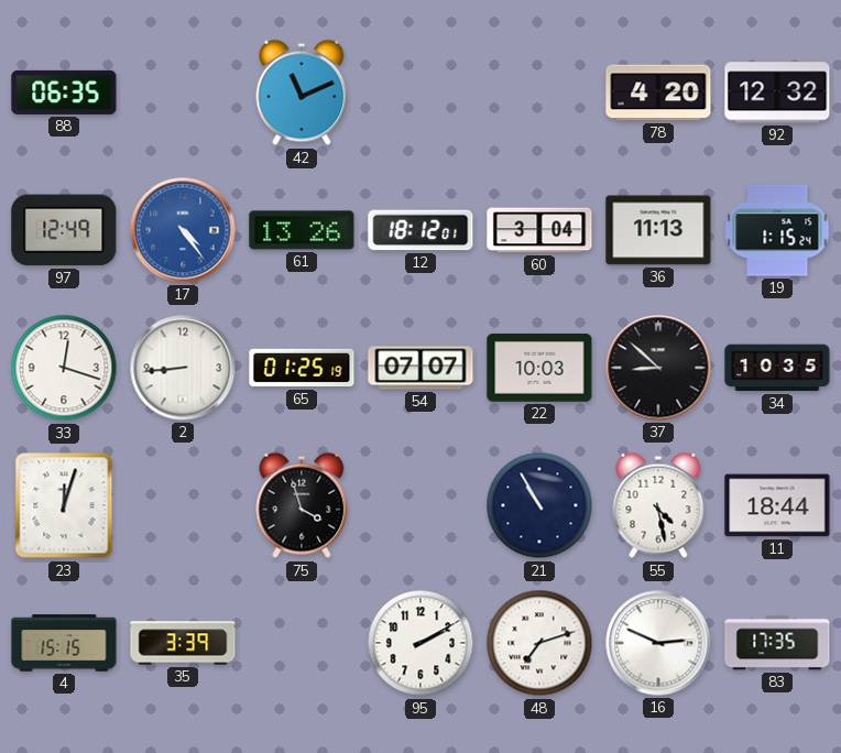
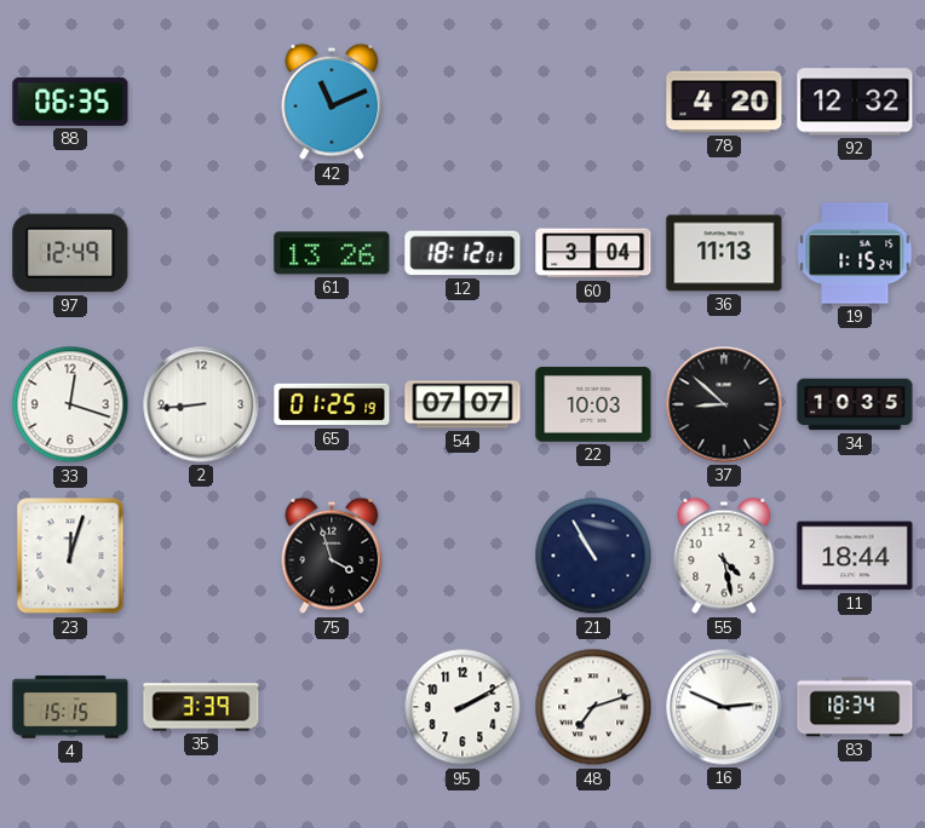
17: 4:24 -> none
83: 17:35 -> 18:34
